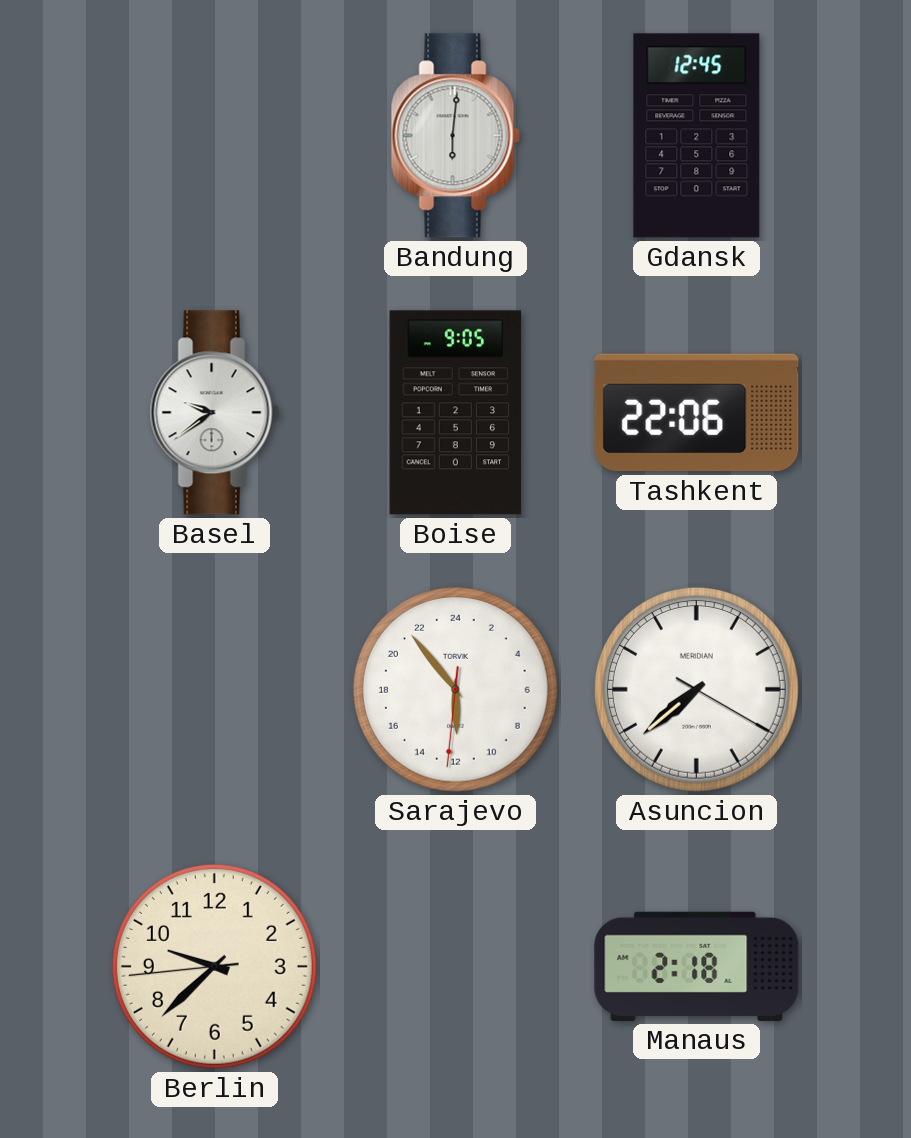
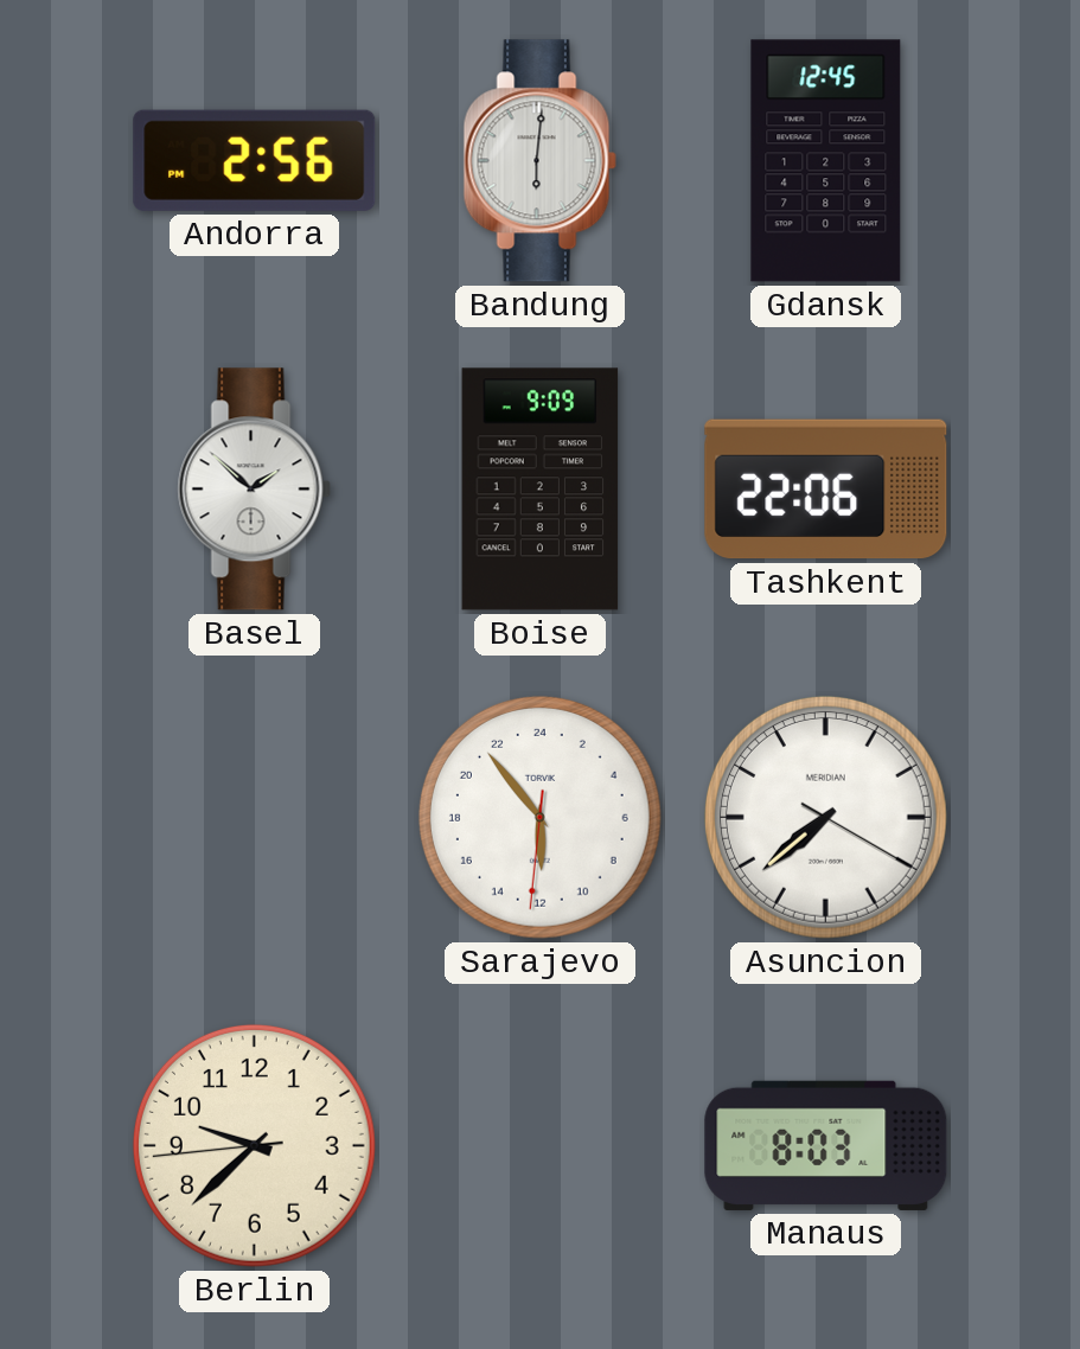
Andorra: none -> 2:56
Basel: 9:39 -> 1:52
Boise: 9:05 -> 9:09
Manaus: 2:18 -> 8:03
